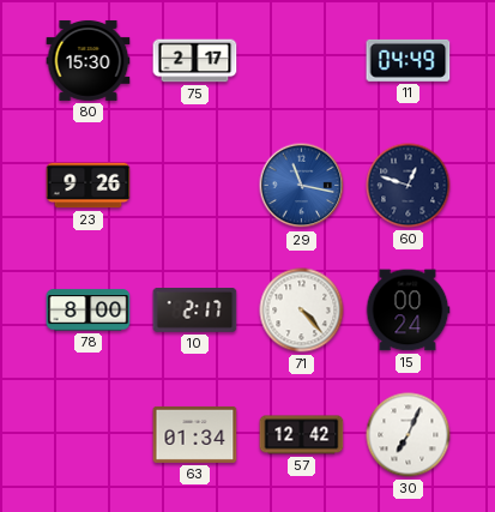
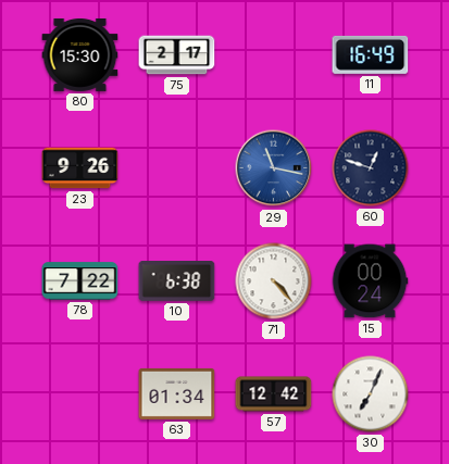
11: 04:49 -> 16:49
78: 8:00 -> 7:22
10: 2:17 -> 6:38
